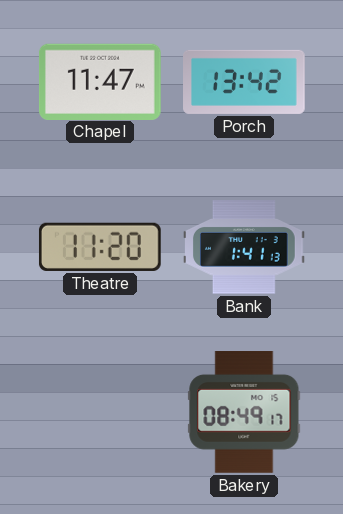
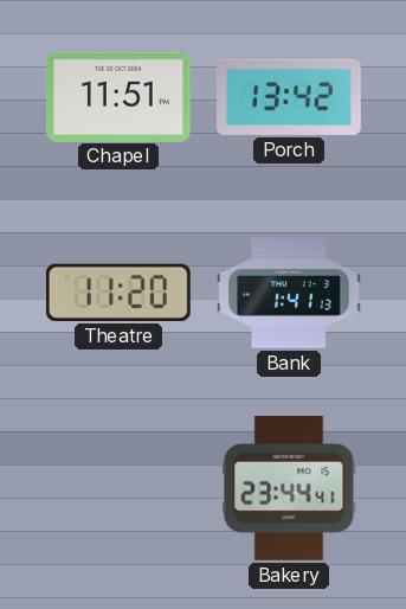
Chapel: 11:47 -> 11:51
Bakery: 08:49 -> 23:44
